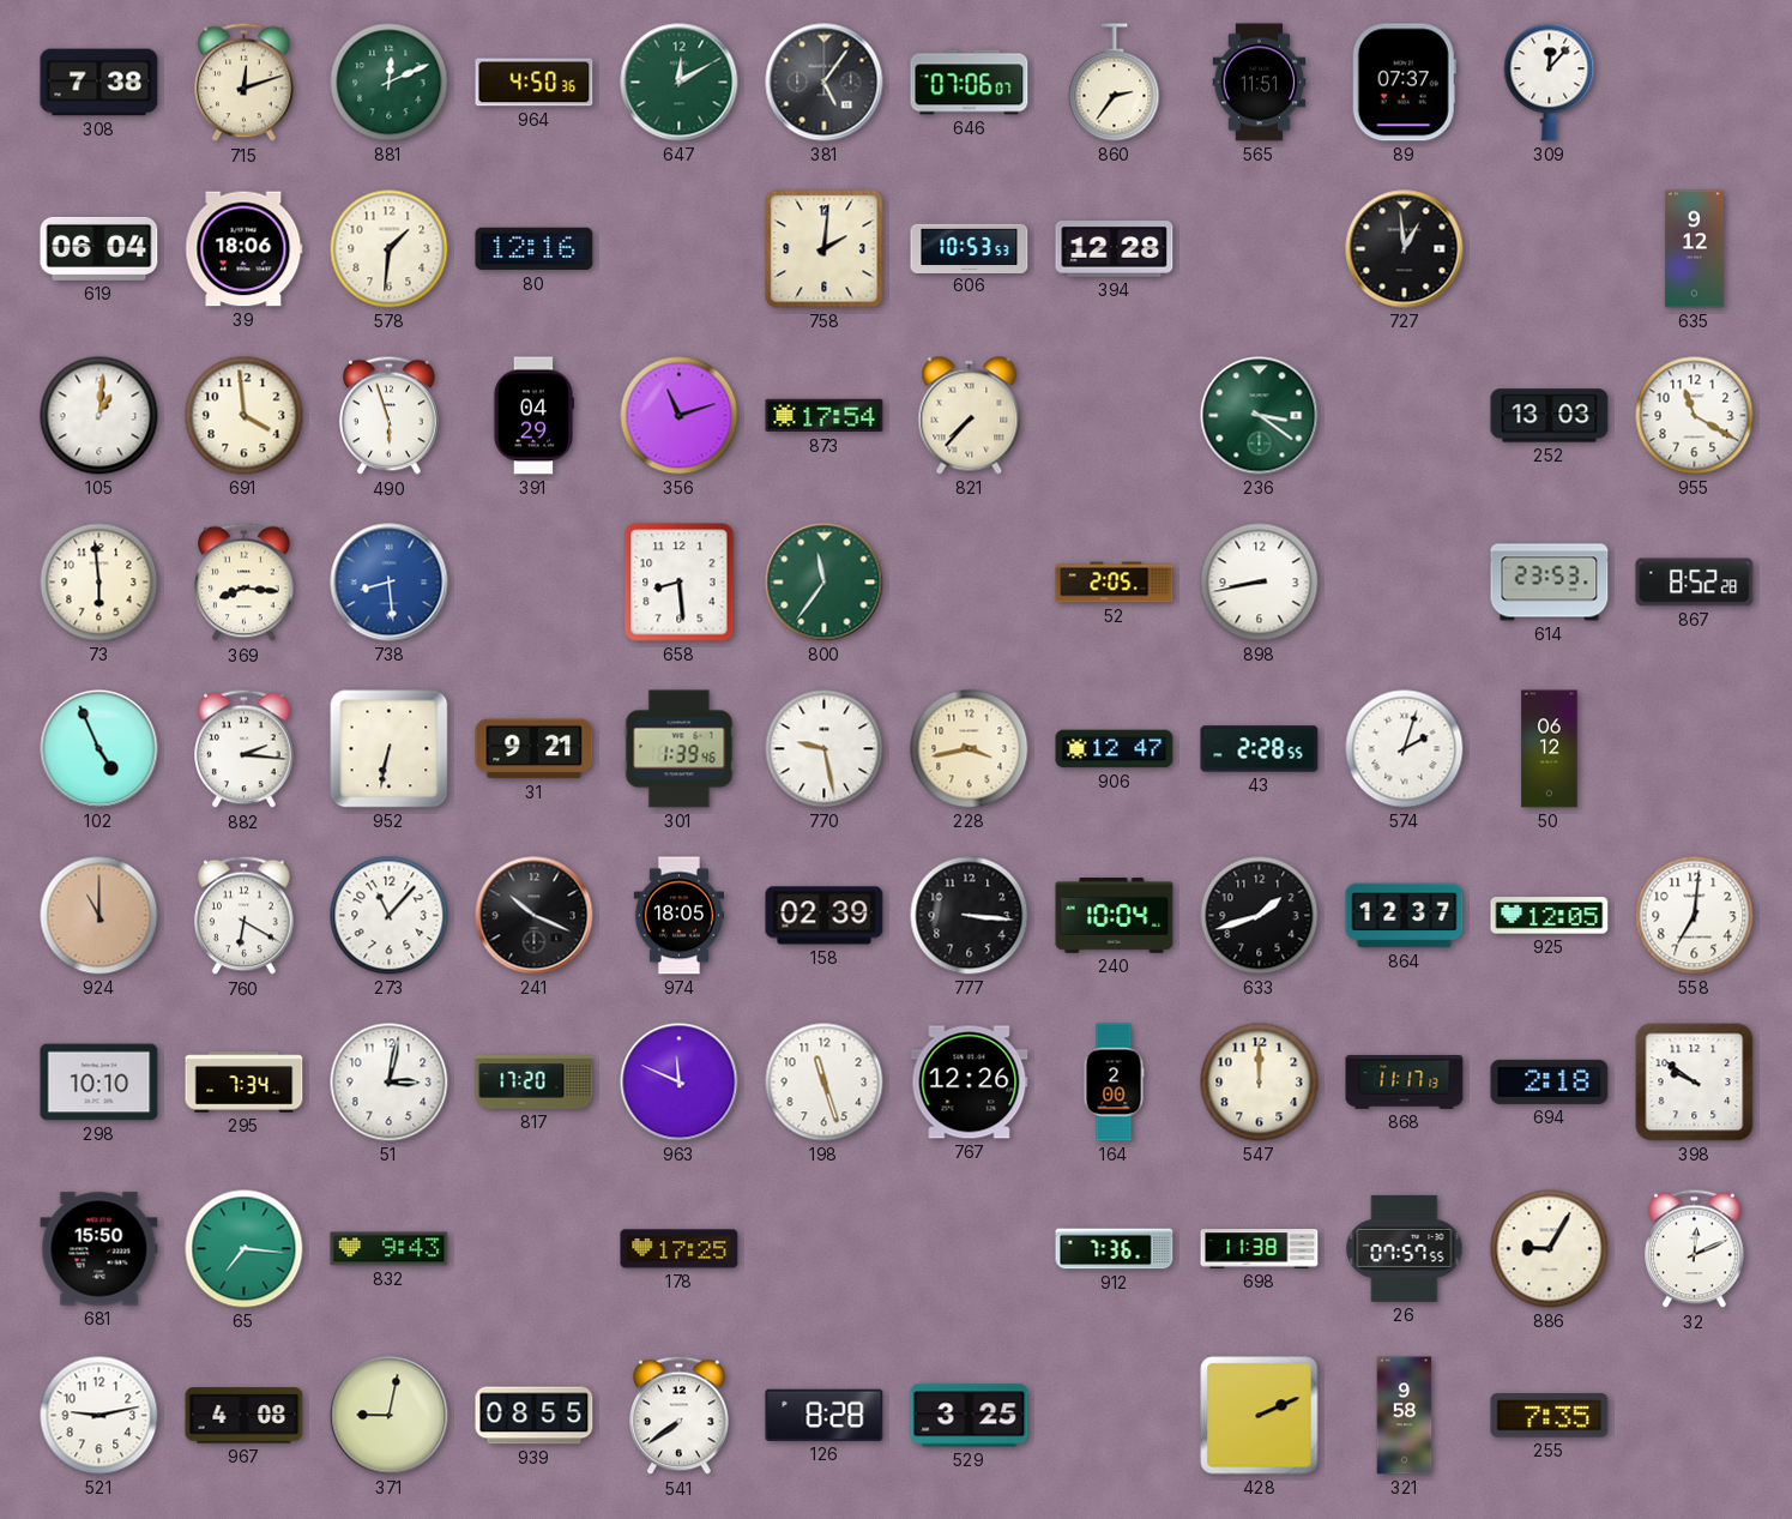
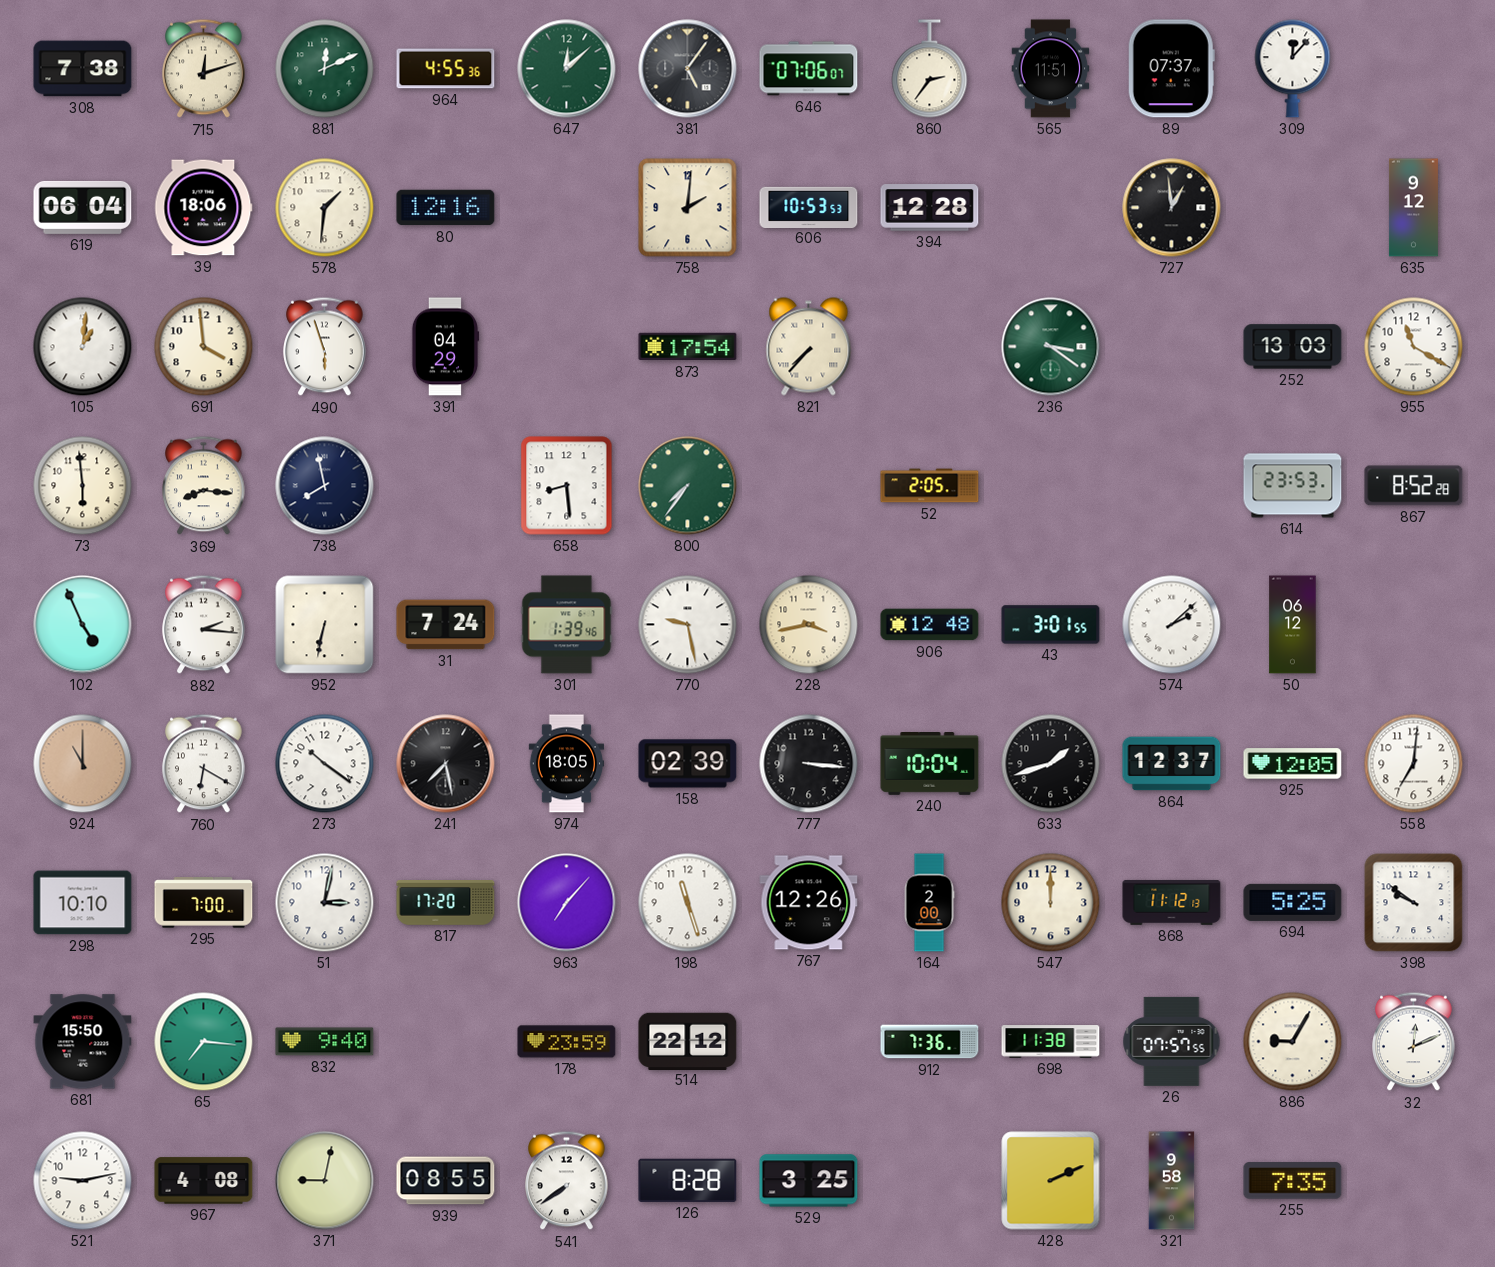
964: 4:50 -> 4:55
647: 12:10 -> 12:08
356: 11:12 -> none
738: 8:29 -> 7:58
738 dial: blue -> navy
800: 11:36 -> 7:36
898: 8:43 -> none
31: 9:21 -> 7:24
906: 12:47 -> 12:48
43: 2:28 -> 3:01
574: 2:03 -> 2:08
273: 11:07 -> 10:21
241: 10:19 -> 7:28
295: 7:34 -> 7:00
963: 11:49 -> 7:07
868: 11:17 -> 11:12
694: 2:18 -> 5:25
832: 9:43 -> 9:40
178: 17:25 -> 23:59
514: none -> 22:12
